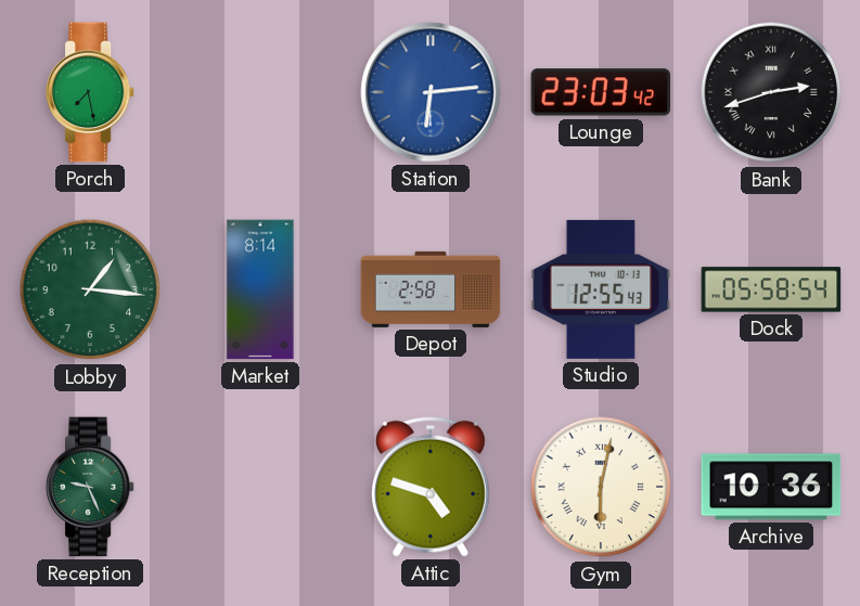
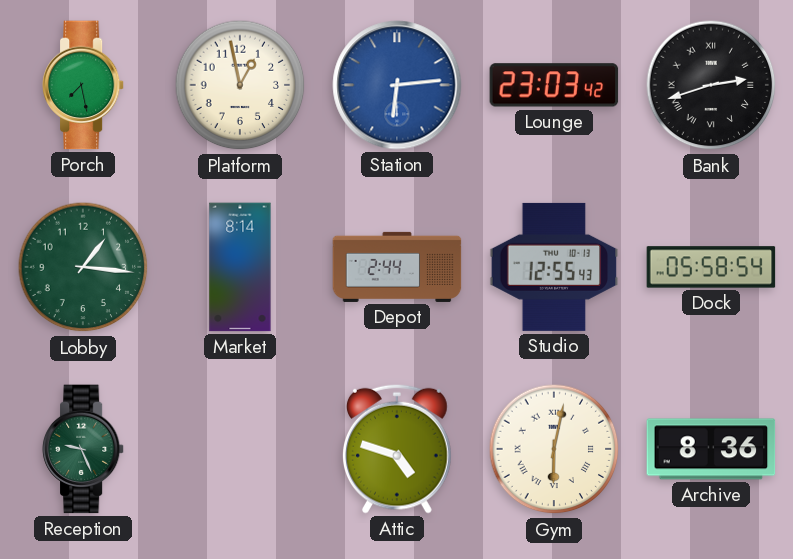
Platform: none -> 12:58
Depot: 2:58 -> 2:44
Archive: 10:36 -> 8:36
